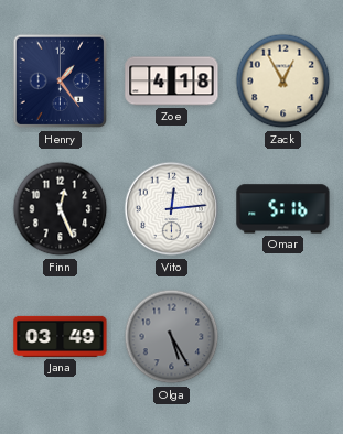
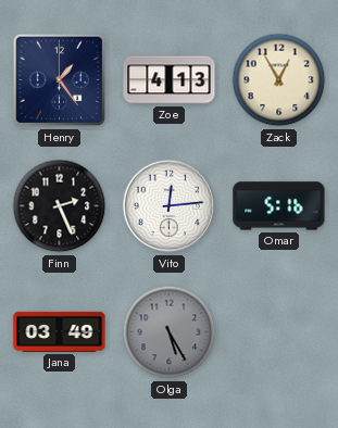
Zoe: 4:18 -> 4:13
Finn: 12:26 -> 2:26
